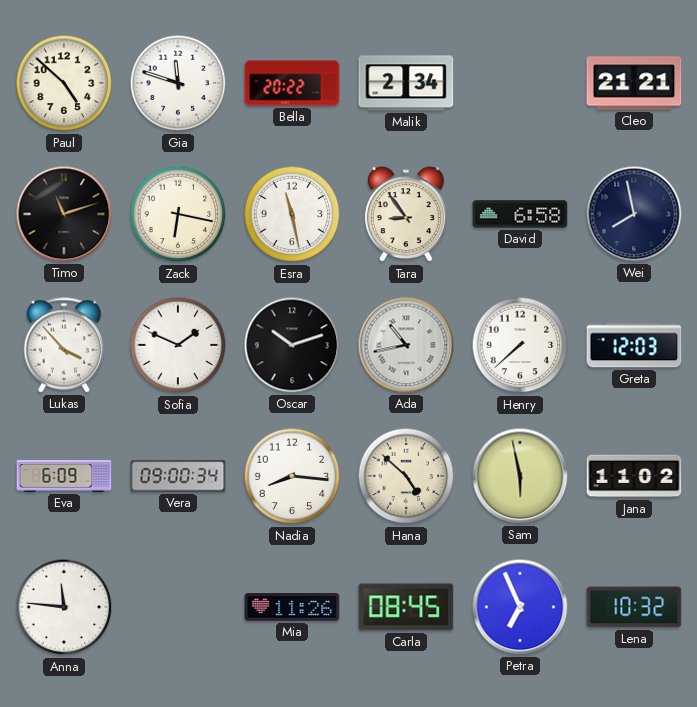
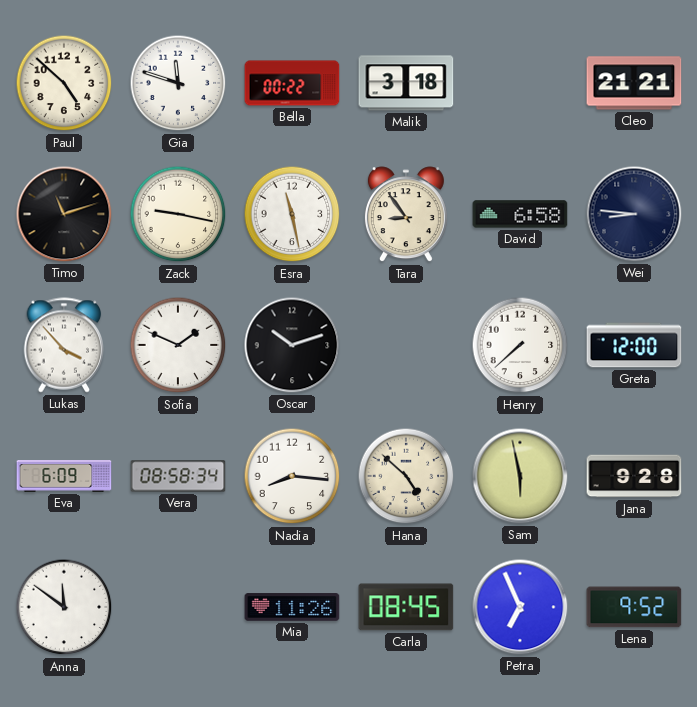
Bella: 20:22 -> 00:22
Malik: 2:34 -> 3:18
Zack: 6:17 -> 9:17
Wei: 7:58 -> 8:46
Ada: 10:43 -> none
Greta: 12:03 -> 12:00
Vera: 09:00 -> 08:58
Jana: 11:02 -> 9:28
Anna: 11:46 -> 11:51
Lena: 10:32 -> 9:52
